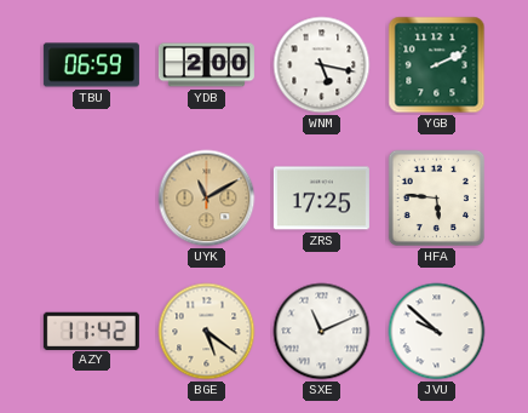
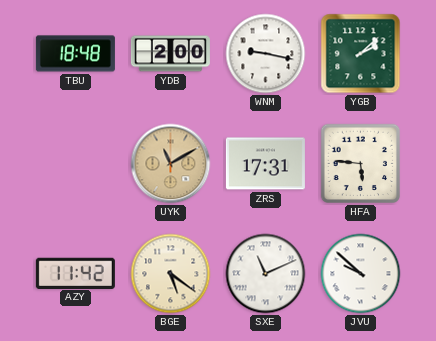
TBU: 06:59 -> 18:48
WNM: 5:17 -> 9:17
YGB: 2:11 -> 2:08
ZRS: 17:25 -> 17:31
